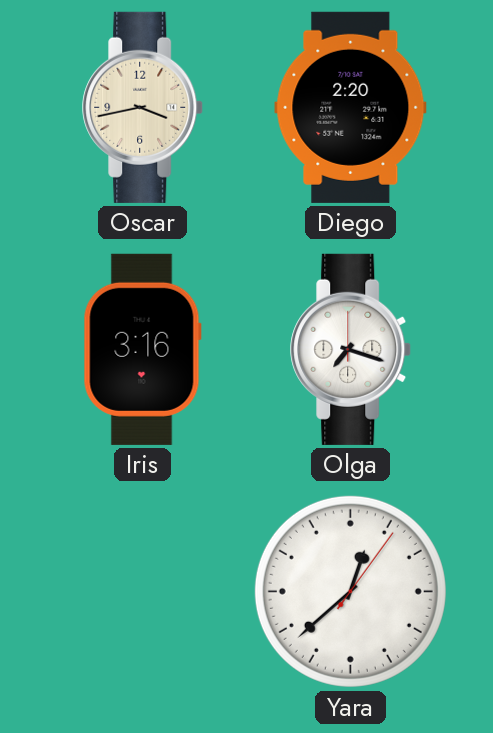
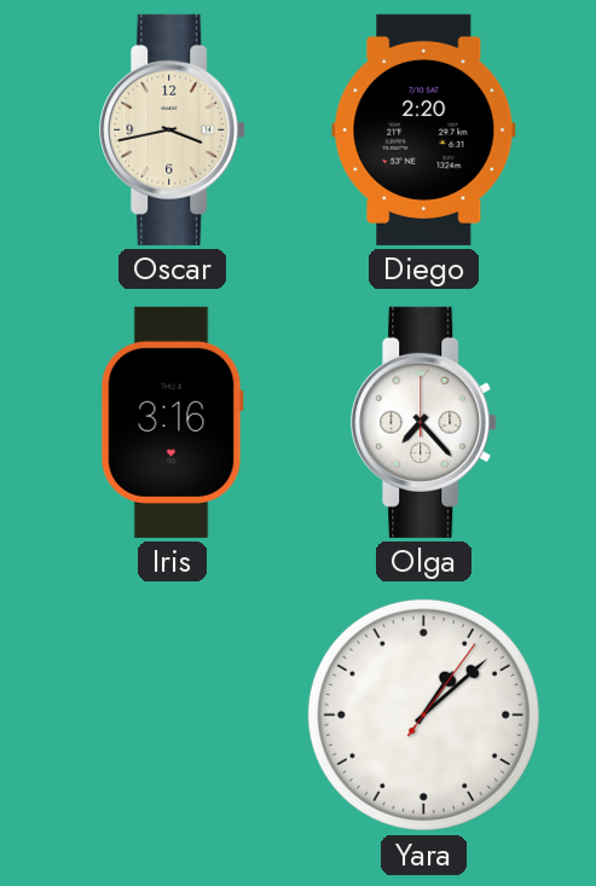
Olga: 7:18 -> 7:23
Yara: 12:38 -> 1:08
